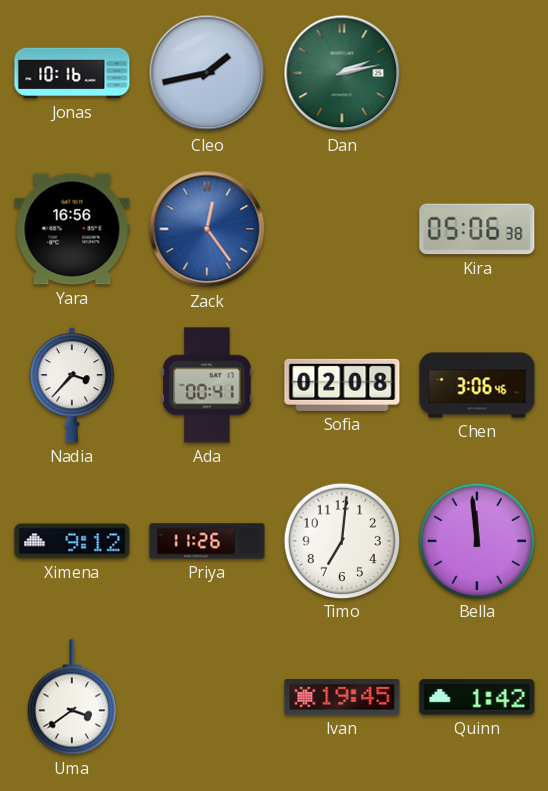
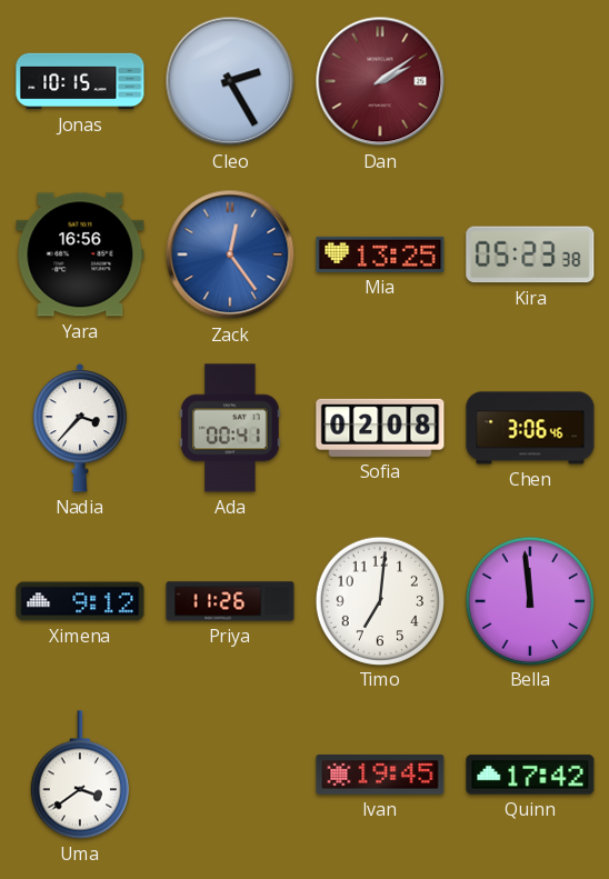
Jonas: 10:16 -> 10:15
Cleo: 1:43 -> 2:25
Dan: 2:13 -> 2:09
Dan dial: green -> burgundy
Mia: none -> 13:25
Kira: 05:06 -> 05:23
Quinn: 1:42 -> 17:42
